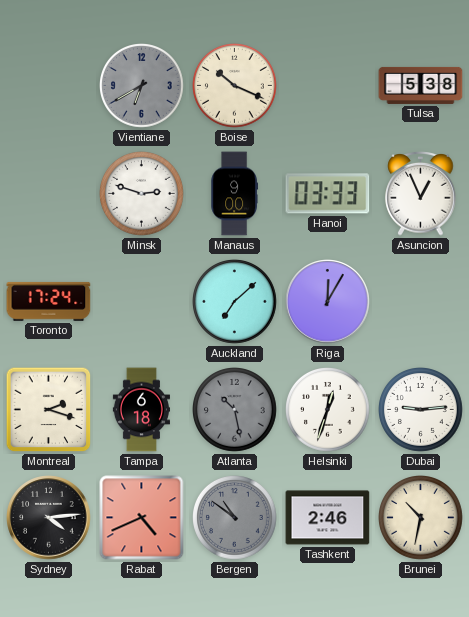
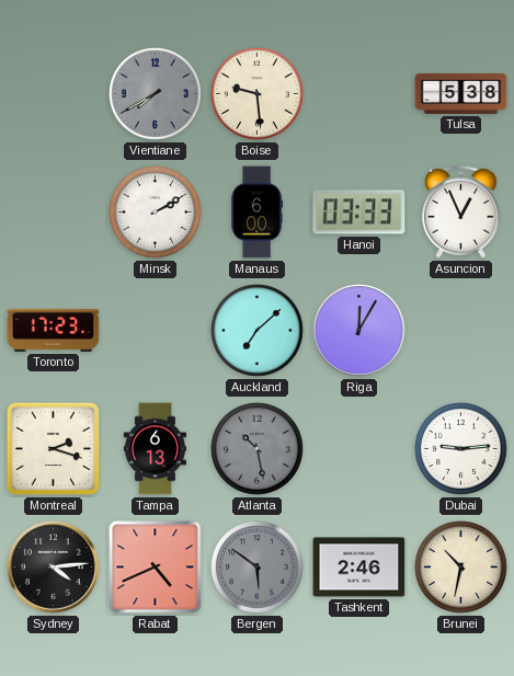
Vientiane: 6:40 -> 7:40
Boise: 10:19 -> 9:29
Minsk: 2:48 -> 2:10
Manaus: 9:00 -> 6:00
Toronto: 17:24 -> 17:23
Tampa: 6:18 -> 6:13
Helsinki: 12:33 -> none
Bergen: 10:51 -> 5:51
